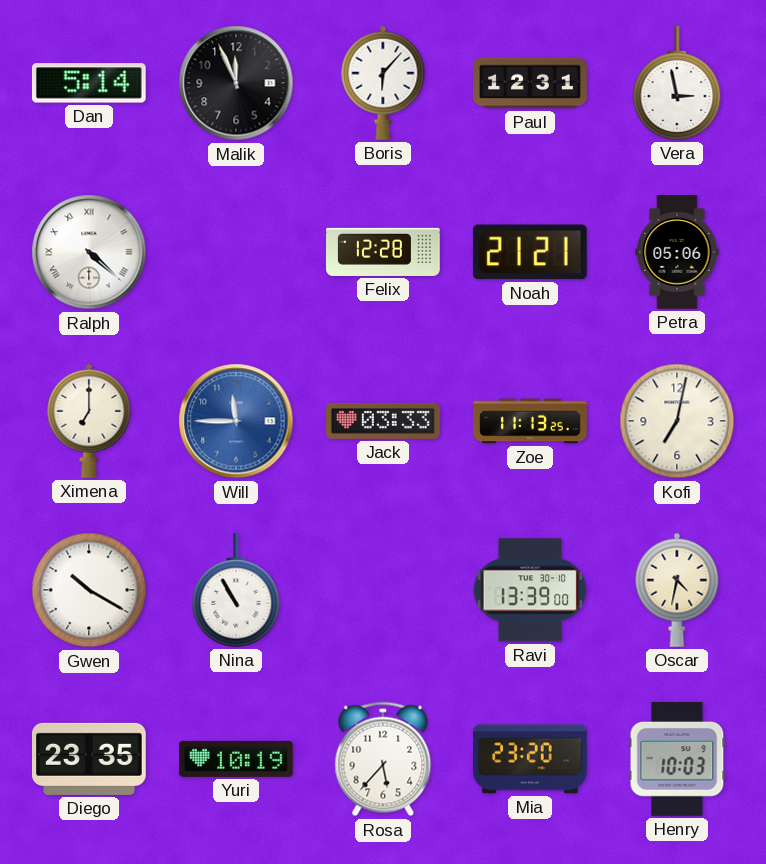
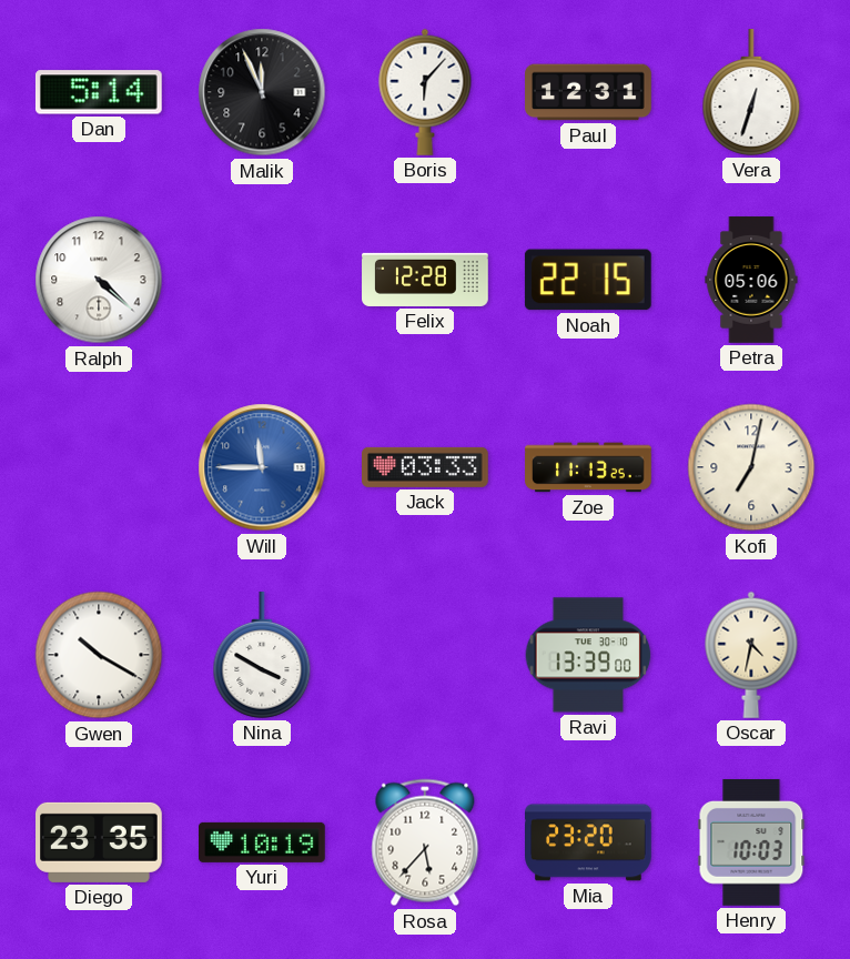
Vera: 2:58 -> 12:33
Ralph numerals: Roman -> Arabic
Noah: 21:21 -> 22:15
Ximena: 7:00 -> none
Nina: 10:55 -> 3:50
